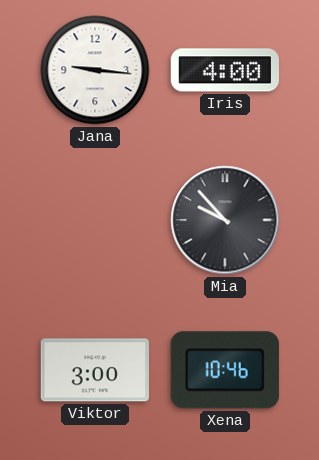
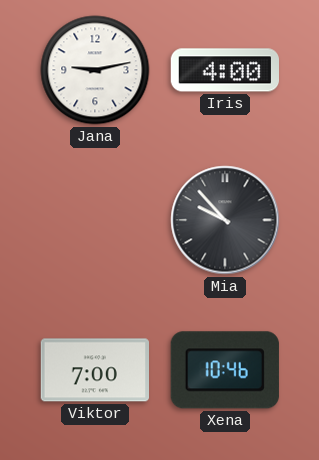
Jana: 9:16 -> 9:13
Viktor: 3:00 -> 7:00
